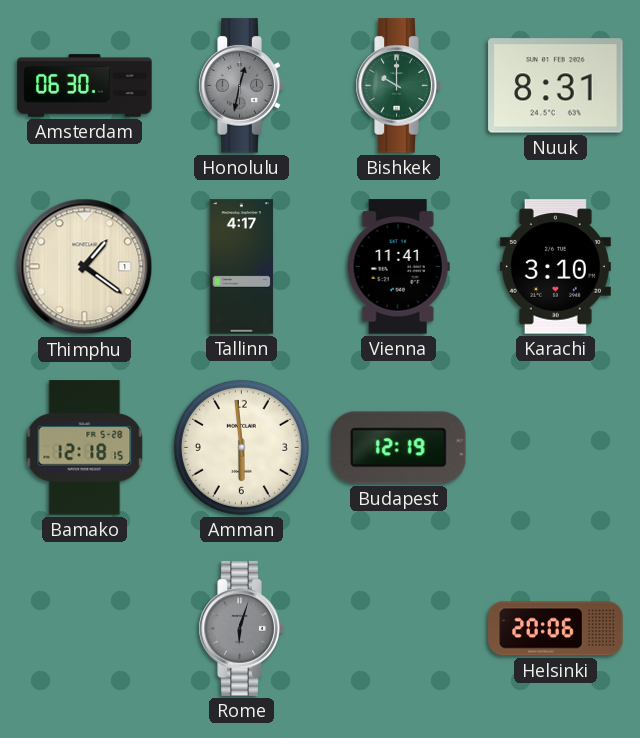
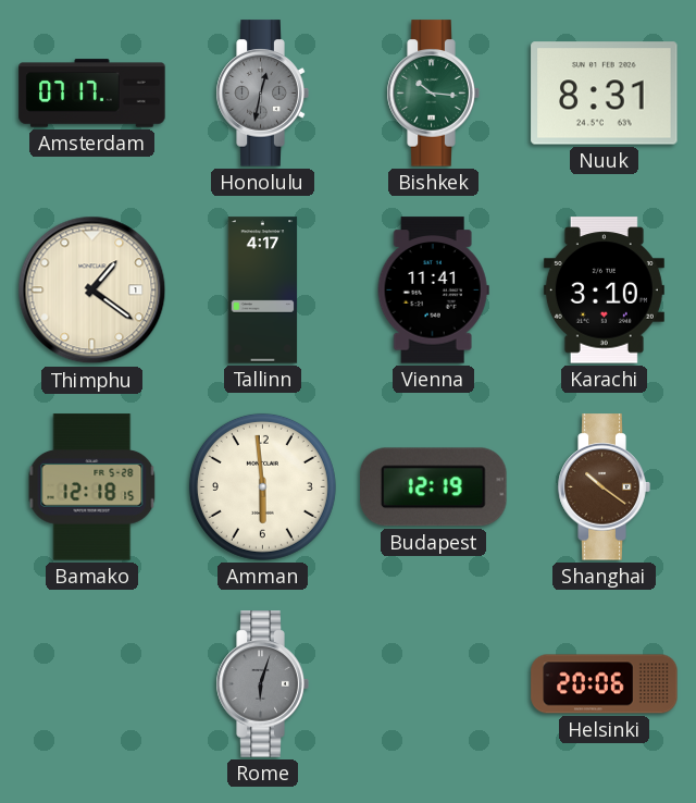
Amsterdam: 06:30 -> 07:17
Bishkek: 10:00 -> 10:16
Shanghai: none -> 10:21
